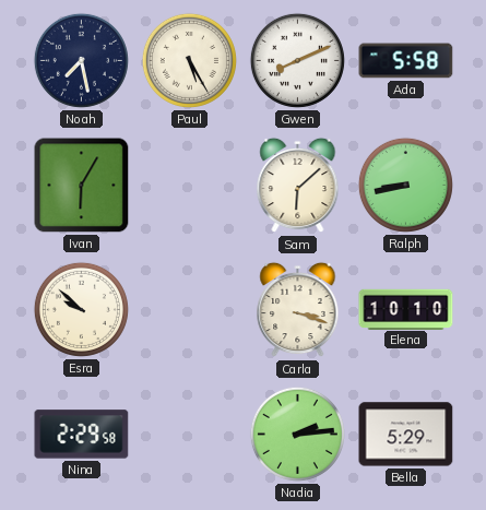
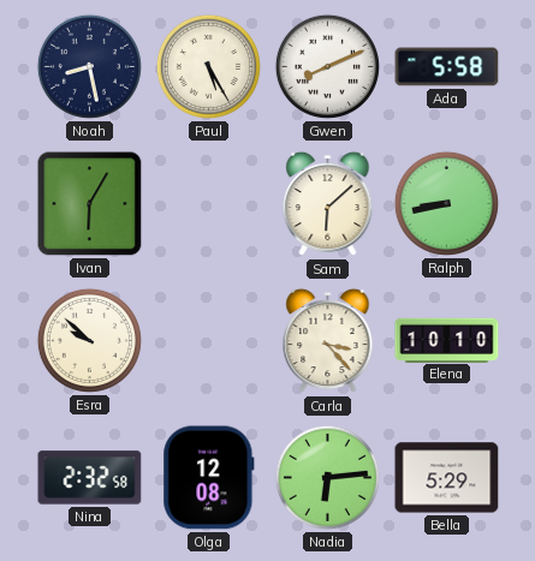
Noah: 7:28 -> 8:28
Carla: 3:18 -> 3:23
Nina: 2:29 -> 2:32
Olga: none -> 12:08
Nadia: 2:14 -> 6:14
